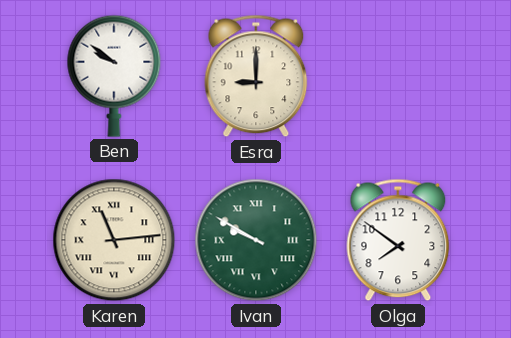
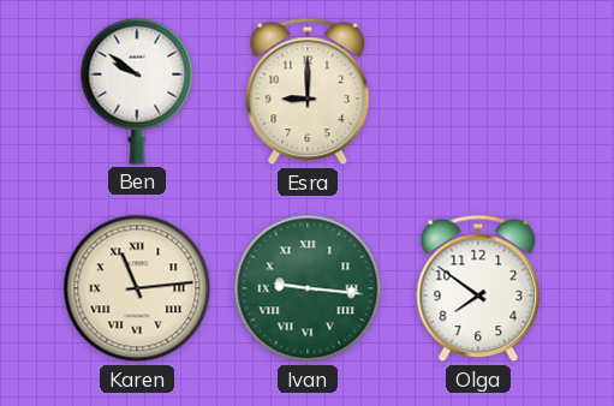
Ivan: 9:50 -> 9:16
